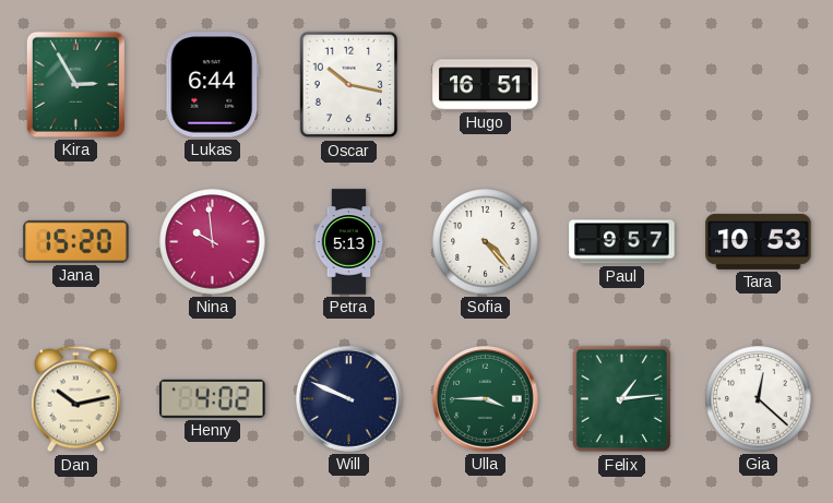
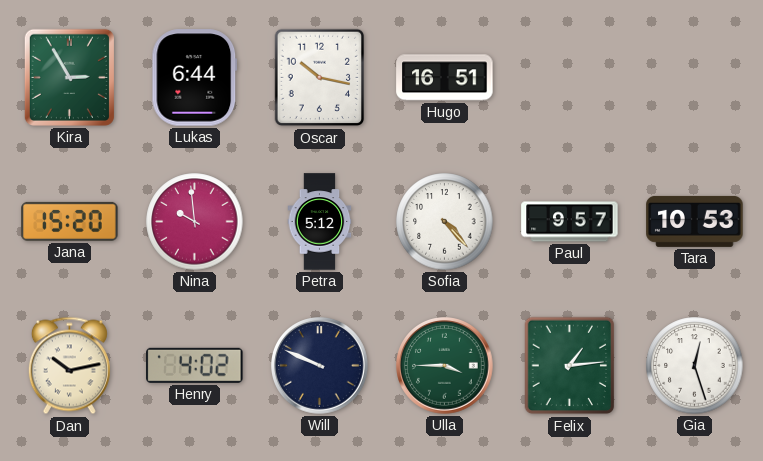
Petra: 5:13 -> 5:12
Gia: 12:22 -> 12:27
